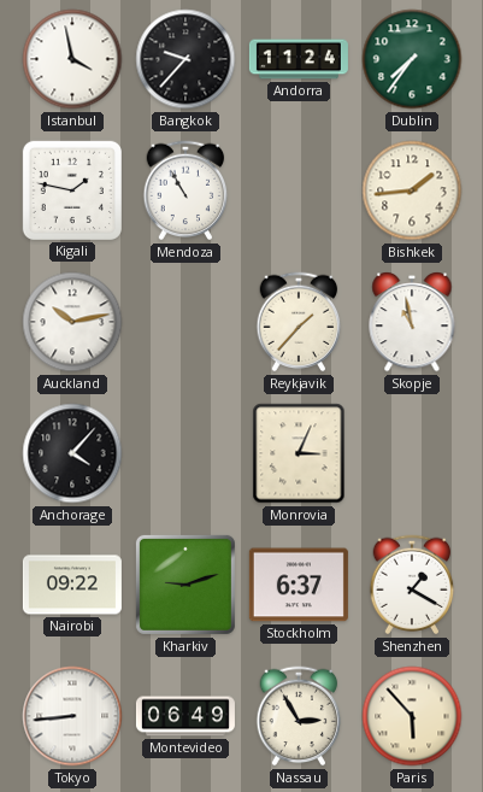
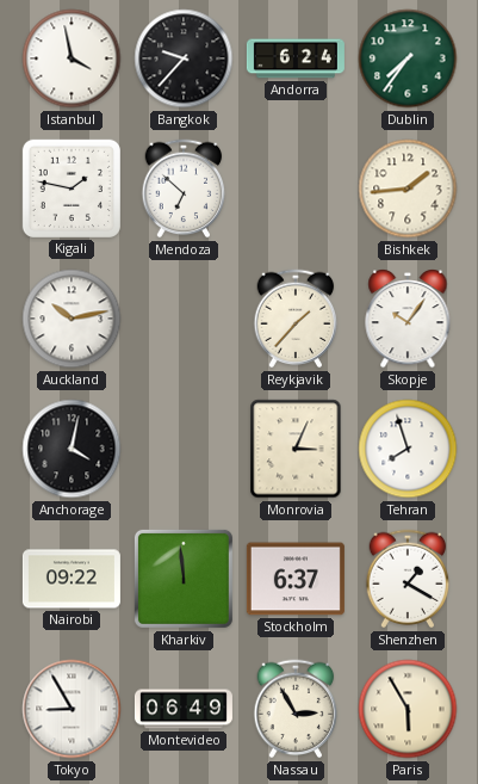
Andorra: 11:24 -> 6:24
Mendoza: 10:55 -> 6:52
Skopje: 10:58 -> 10:06
Anchorage: 4:07 -> 4:02
Tehran: none -> 7:57
Kharkiv: 9:12 -> 11:59
Tokyo: 8:44 -> 8:55
Paris: 5:53 -> 5:55
